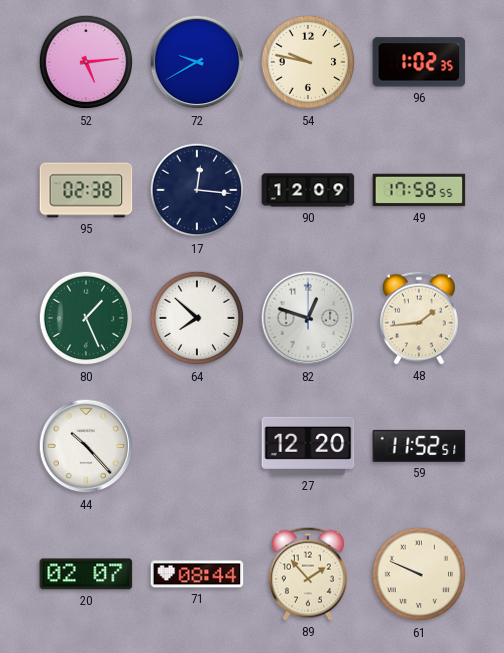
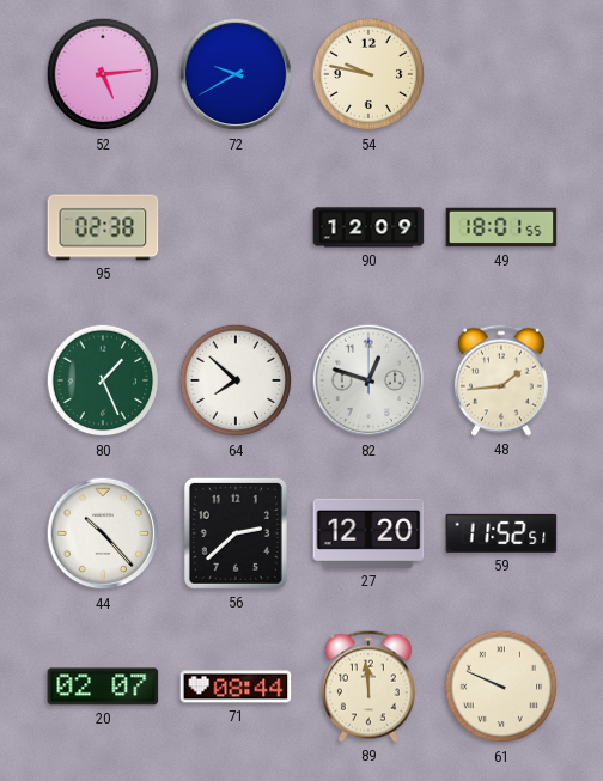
96: 1:02 -> none
17: 12:16 -> none
49: 17:58 -> 18:01
56: none -> 2:38
89: 1:53 -> 11:59
